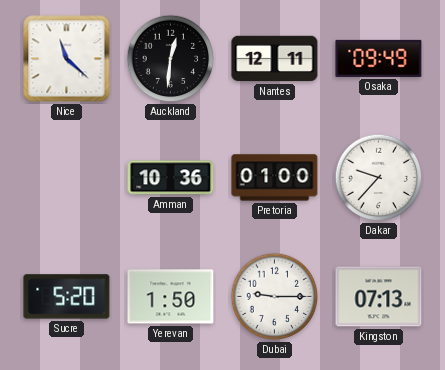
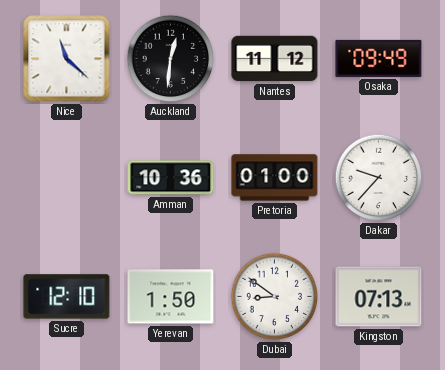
Nantes: 12:11 -> 11:12
Sucre: 5:20 -> 12:10
Dubai: 9:15 -> 8:51
